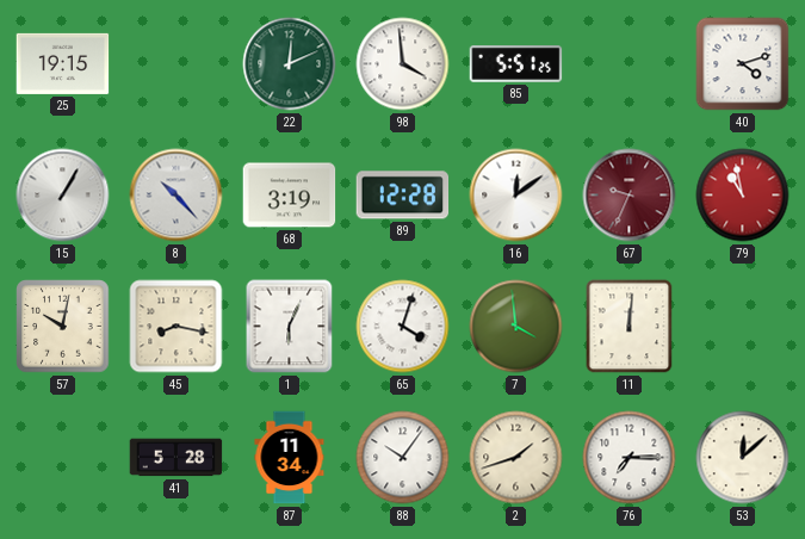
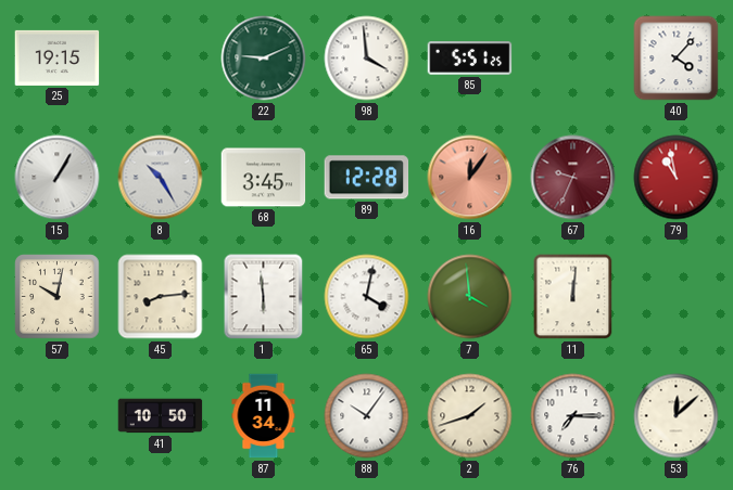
22: 12:11 -> 9:11
40: 4:12 -> 4:07
8: 10:23 -> 10:25
68: 3:19 -> 3:45
16: 12:09 -> 12:06
16 dial: white -> salmon
45: 8:17 -> 8:14
1: 6:04 -> 5:59
65: 4:03 -> 4:02
41: 5:28 -> 10:50
